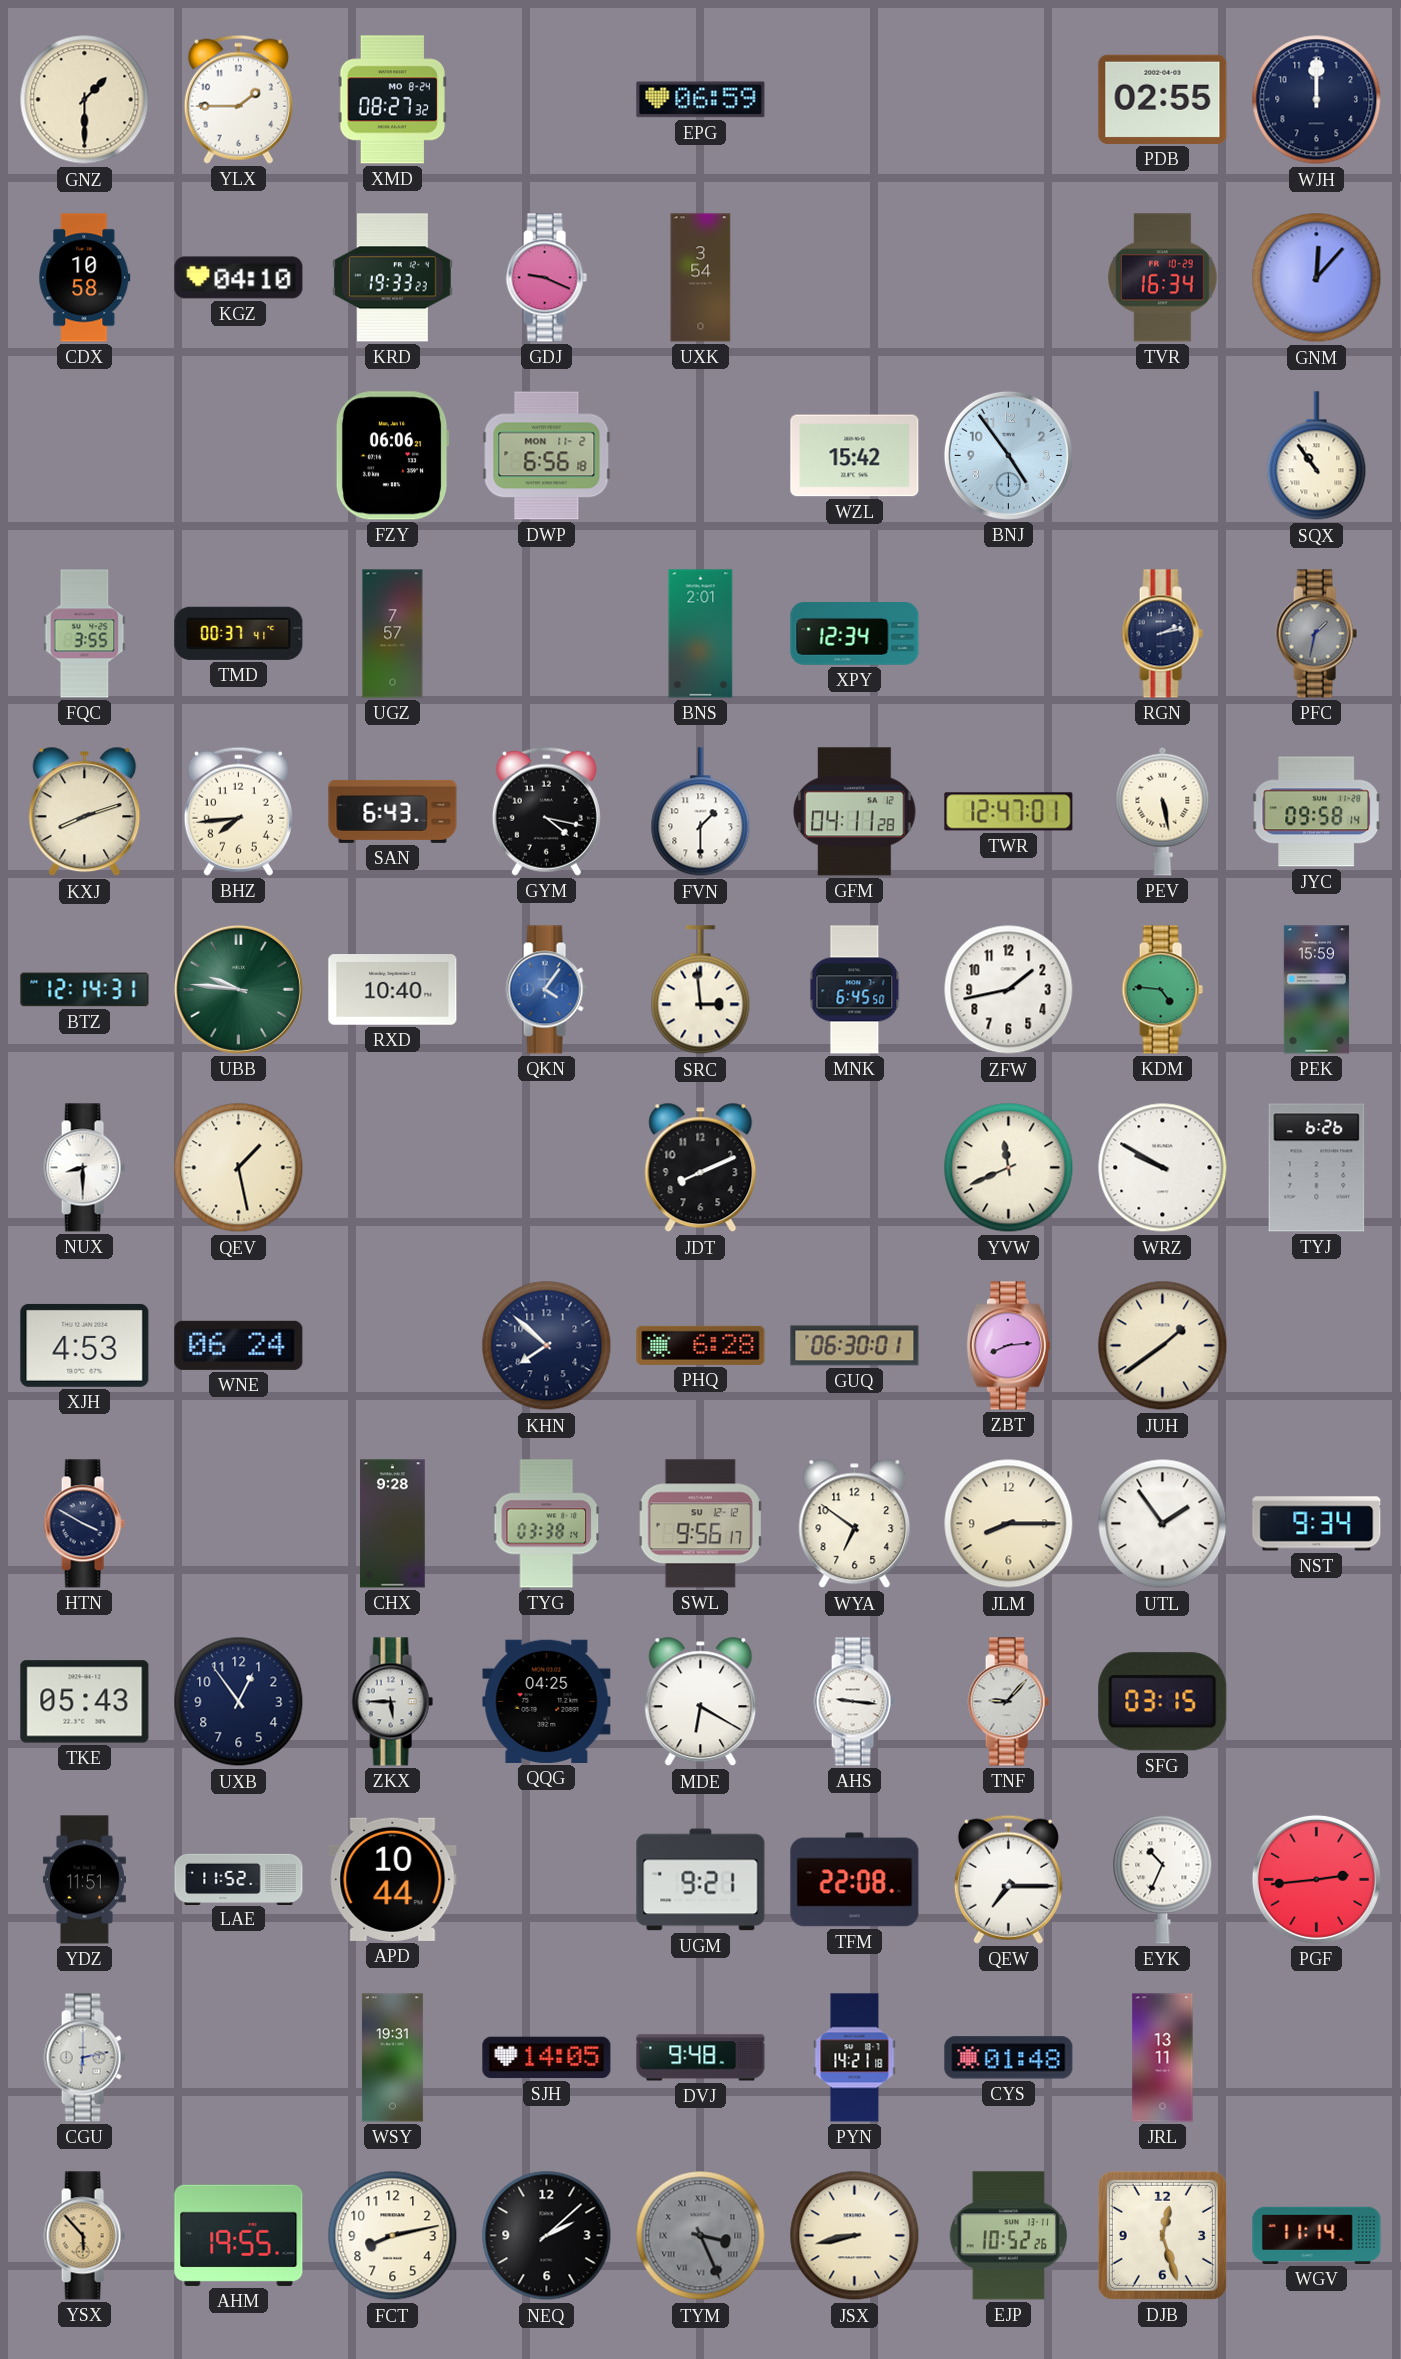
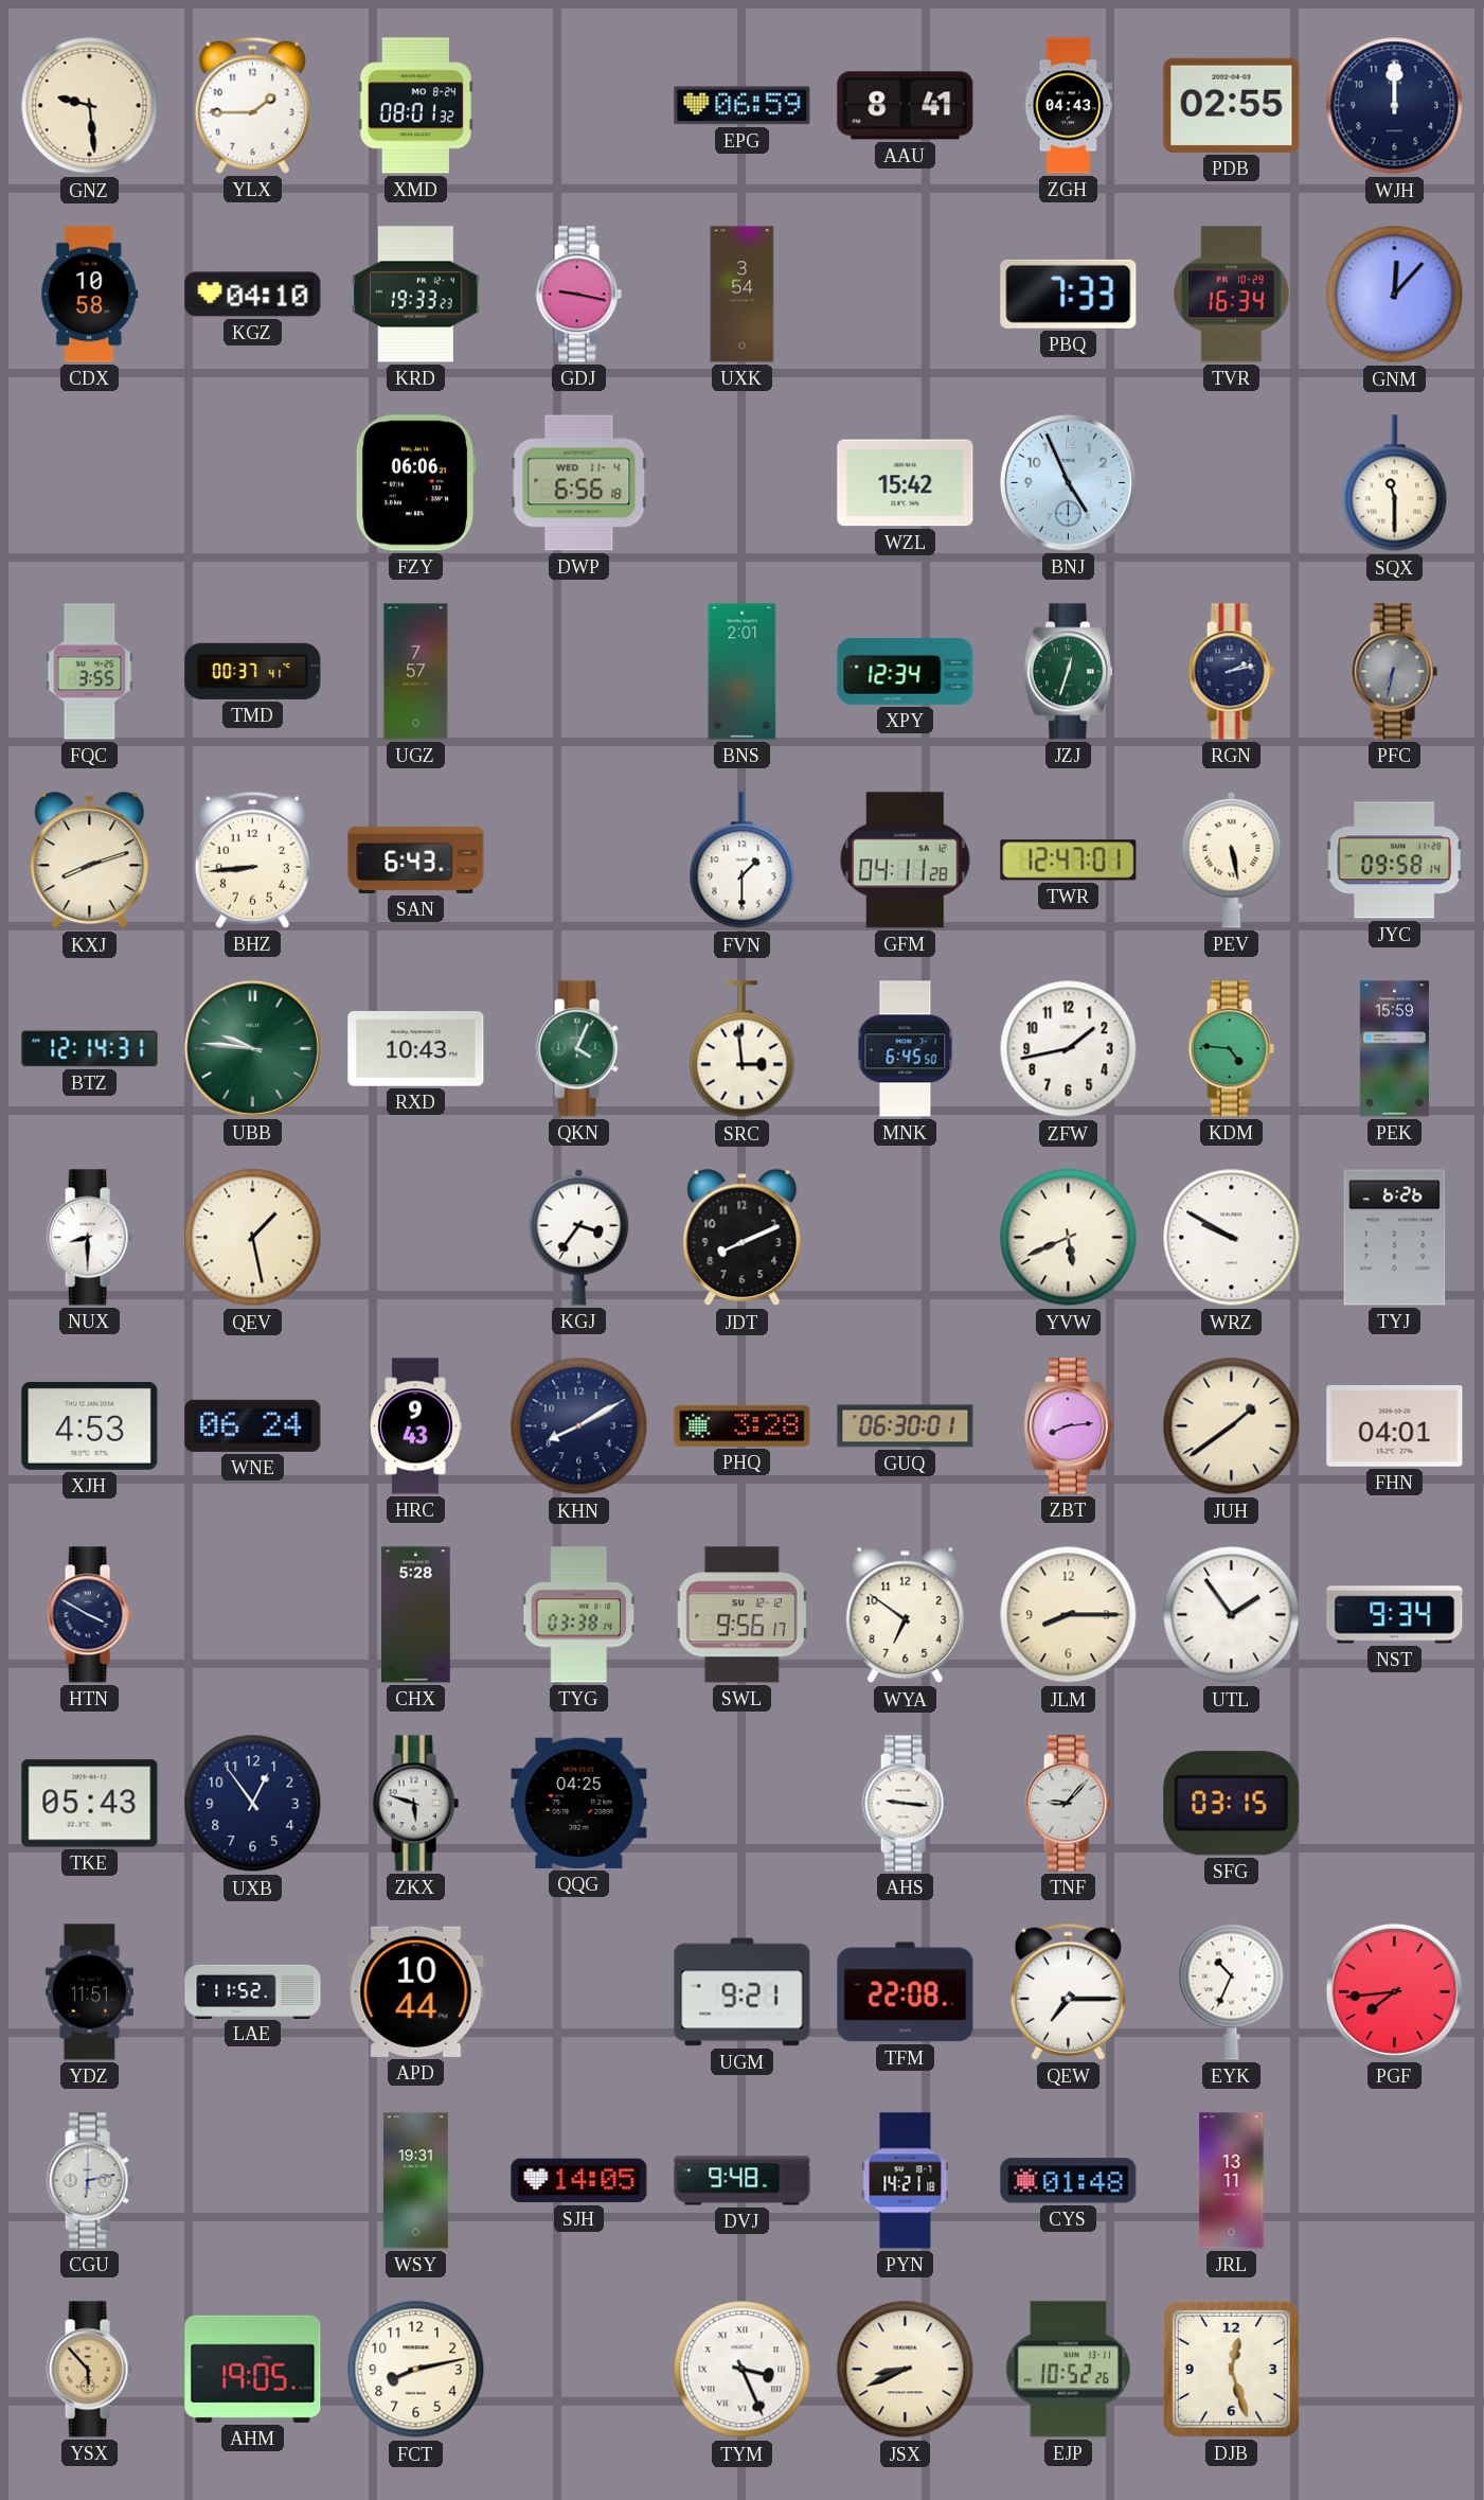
GNZ: 1:30 -> 9:29
XMD: 08:27 -> 08:01
AAU: none -> 8:41
ZGH: none -> 04:43
GDJ: 9:19 -> 9:17
PBQ: none -> 7:33
DWP date: MON 11-2 -> WED 11-4
BNJ: 4:54 -> 4:56
SQX: 10:54 -> 11:30
JZJ: none -> 12:33
PFC: 1:32 -> 6:32
BHZ: 7:44 -> 8:44
GYM: 4:17 -> none
RXD: 10:40 -> 10:43
QKN: 4:06 -> 4:04
QKN dial: blue -> green
KGJ: none -> 3:36
YVW: 11:41 -> 5:41
HRC: none -> 9:43
KHN: 7:52 -> 8:10
PHQ: 6:28 -> 3:28
FHN: none -> 04:01
CHX: 9:28 -> 5:28
ZKX: 5:45 -> 5:48
MDE: 6:20 -> none
PGF: 2:44 -> 7:44
AHM: 19:55 -> 19:05
NEQ: 2:08 -> none
TYM dial: grey -> white
JSX: 8:43 -> 8:41
WGV: 11:14 -> none
